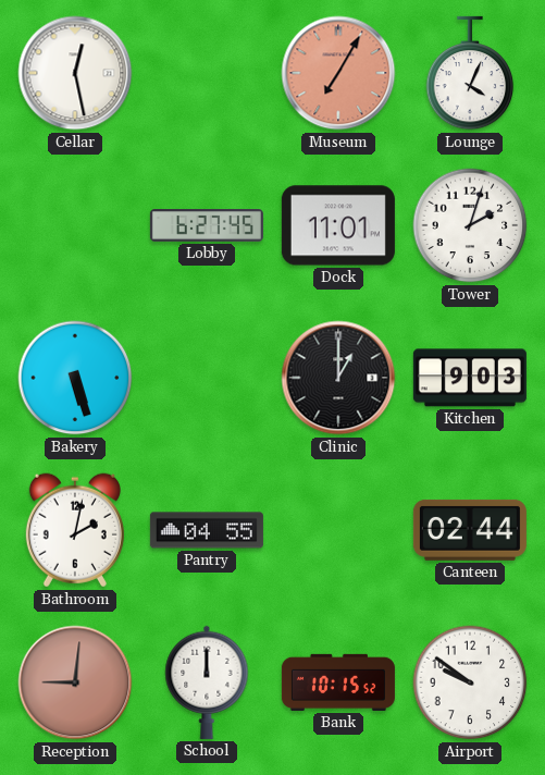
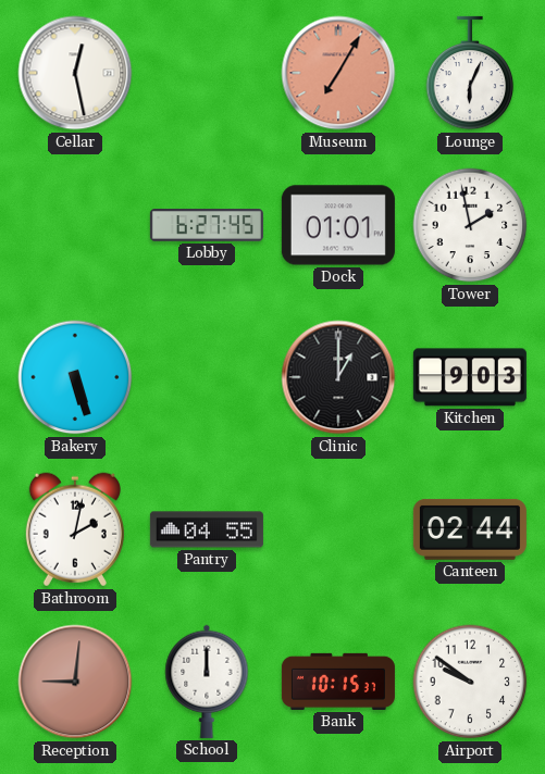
Lounge: 4:04 -> 6:04
Dock: 11:01 -> 01:01
Tower: 2:03 -> 1:58
Bank: 10:15:52 -> 10:15:37
